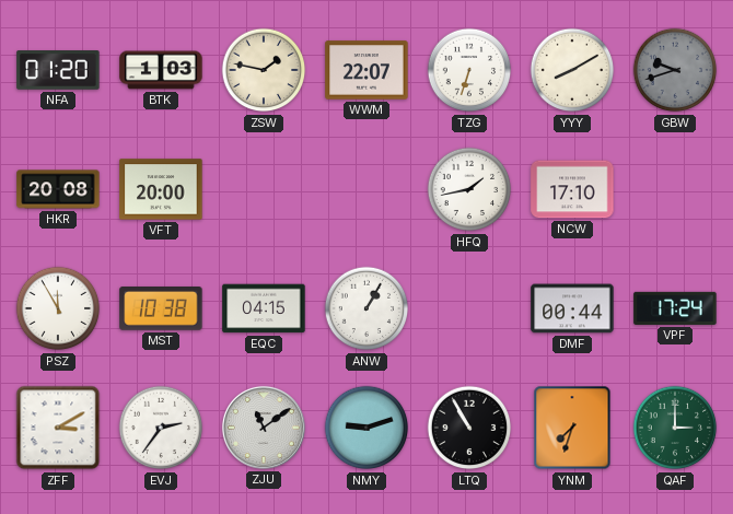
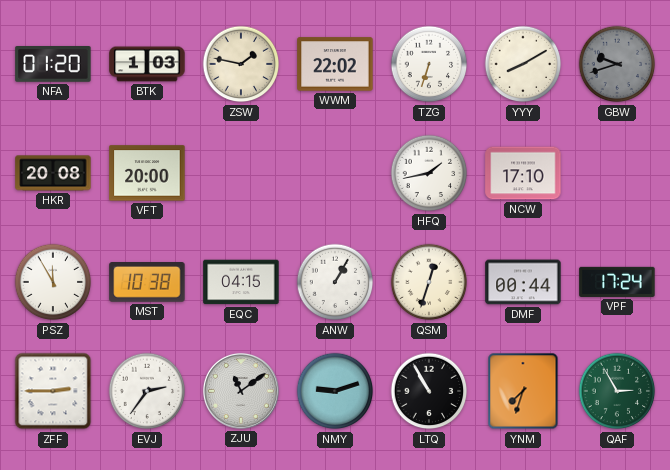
WWM: 22:07 -> 22:02
QSM: none -> 12:33
ZFF: 3:10 -> 2:45
QAF: 3:00 -> 2:55
